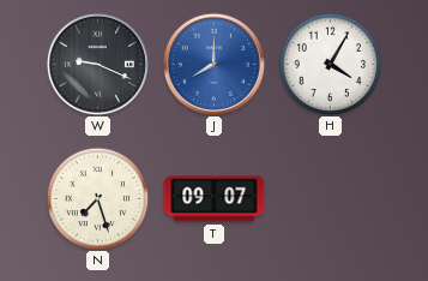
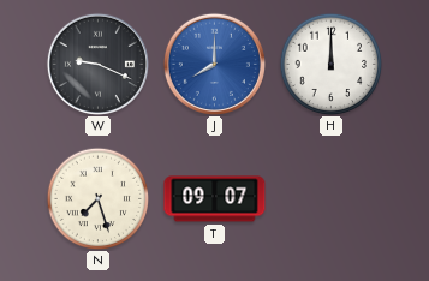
H: 4:05 -> 12:00
